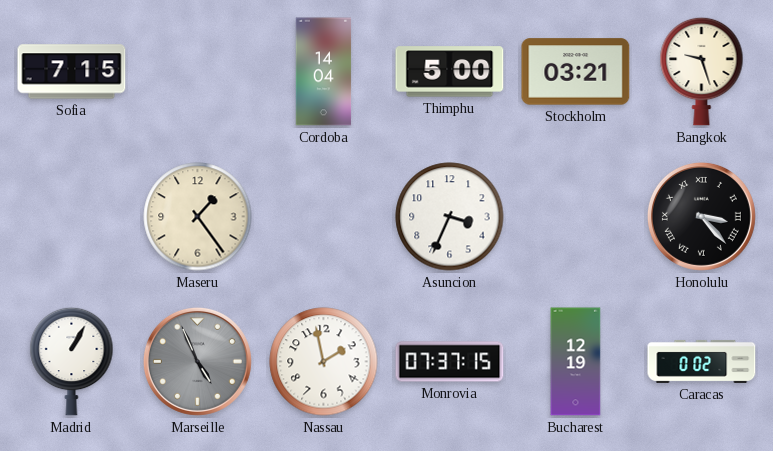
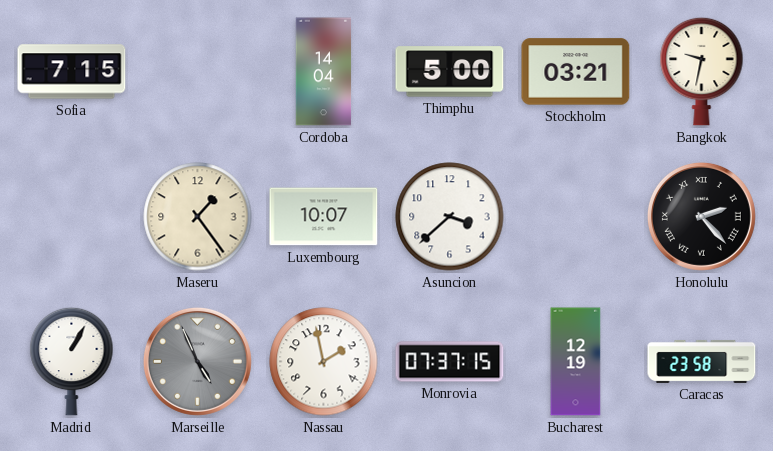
Bangkok: 9:27 -> 9:32
Luxembourg: none -> 10:07
Asuncion: 3:34 -> 3:38
Honolulu: 3:23 -> 2:23
Caracas: 0:02 -> 23:58
